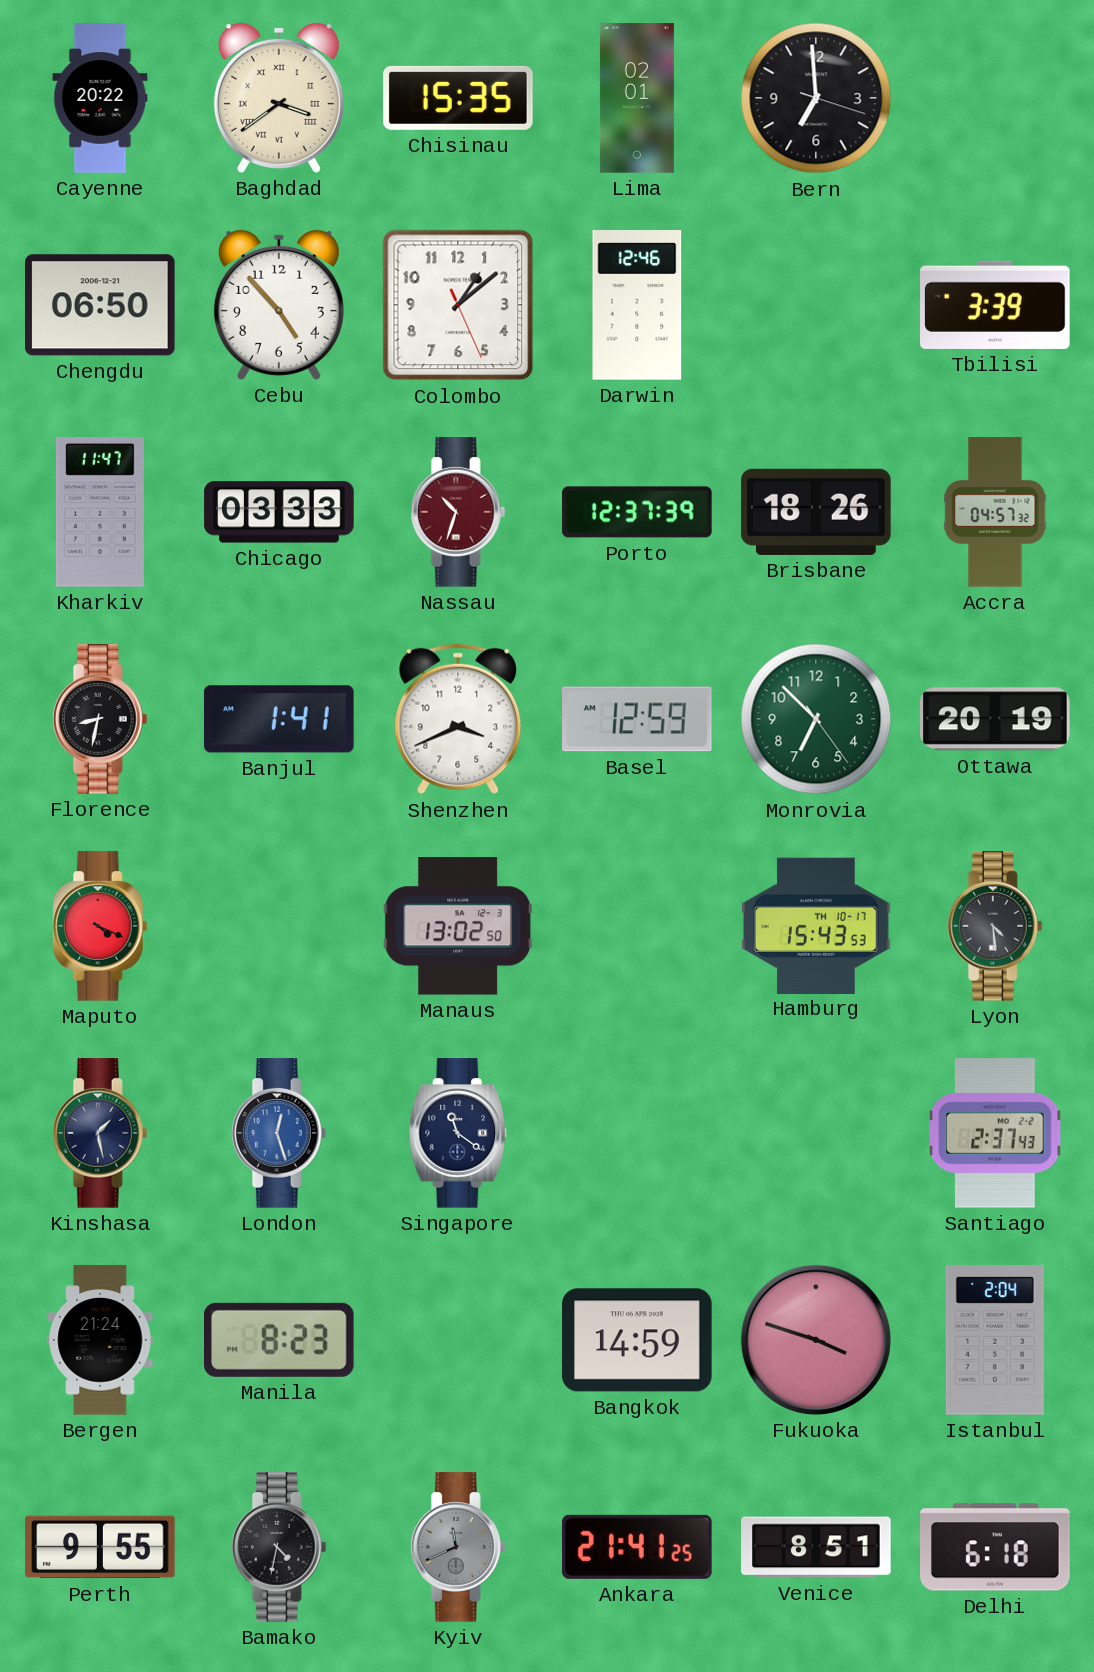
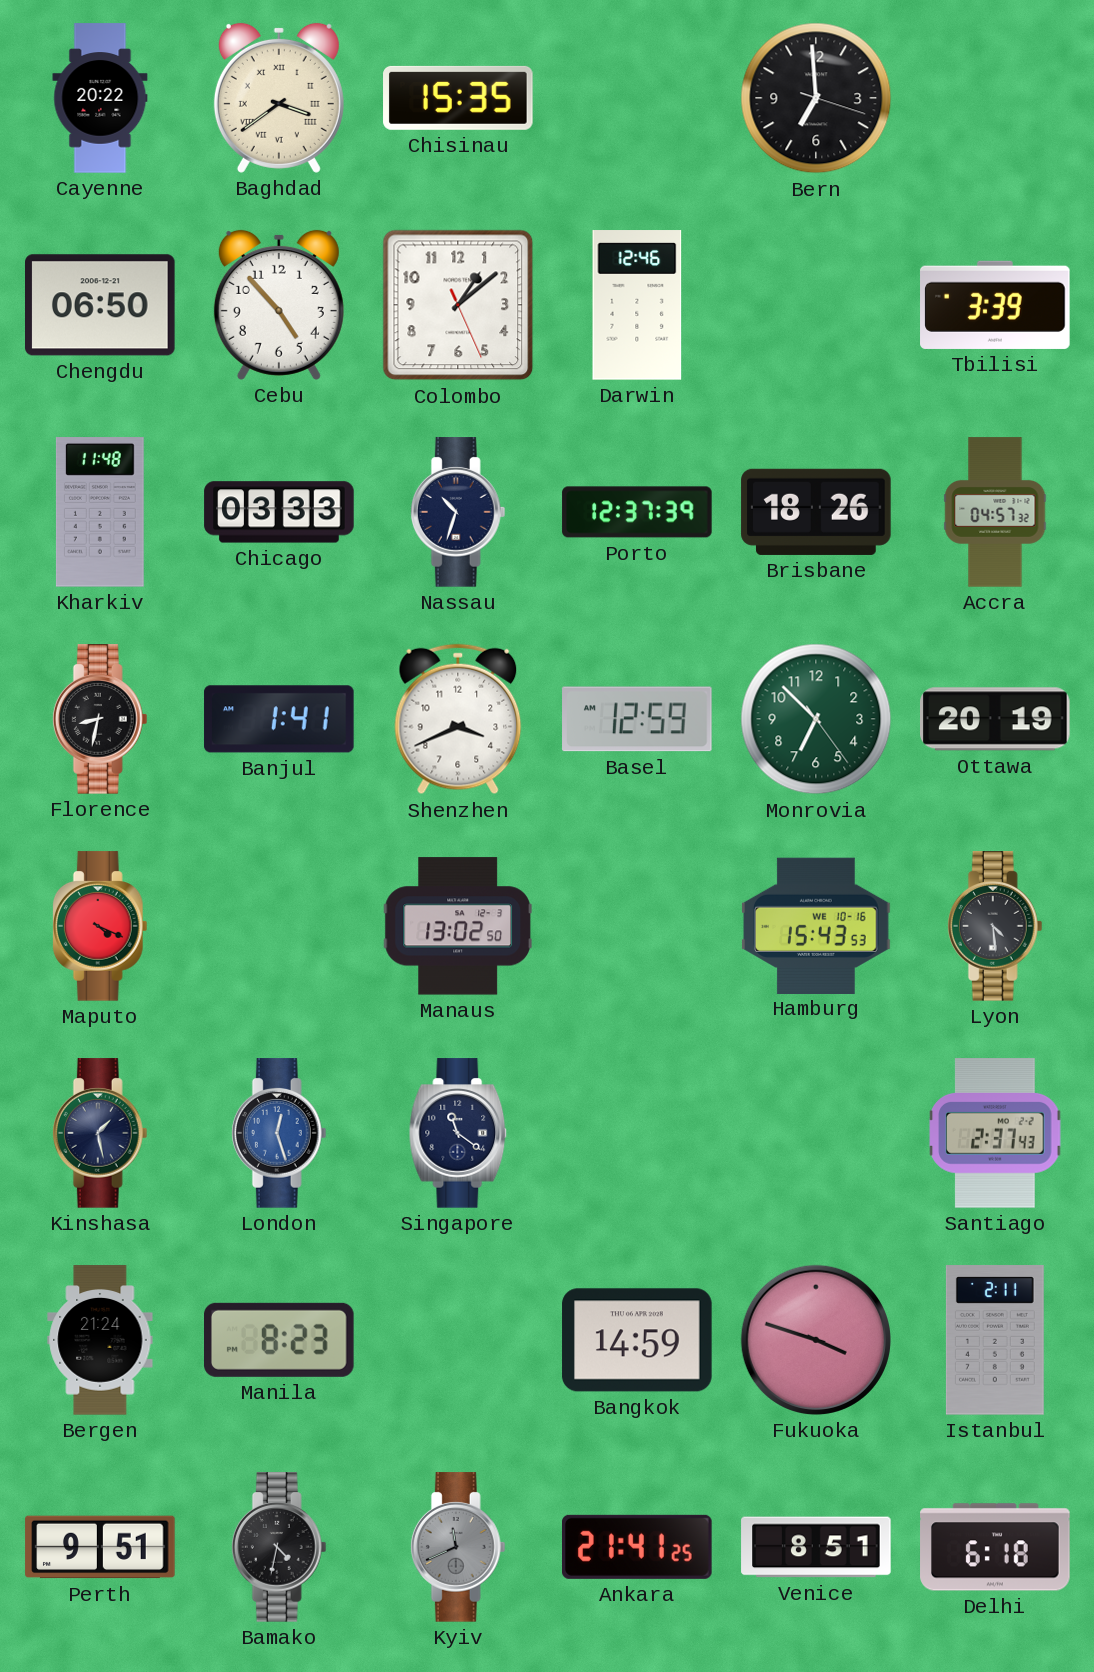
Lima: 02:01 -> none
Kharkiv: 11:47 -> 11:48
Nassau dial: burgundy -> navy
Hamburg date: TH 10-17 -> WE 10-16
Istanbul: 2:04 -> 2:11
Perth: 9:55 -> 9:51
